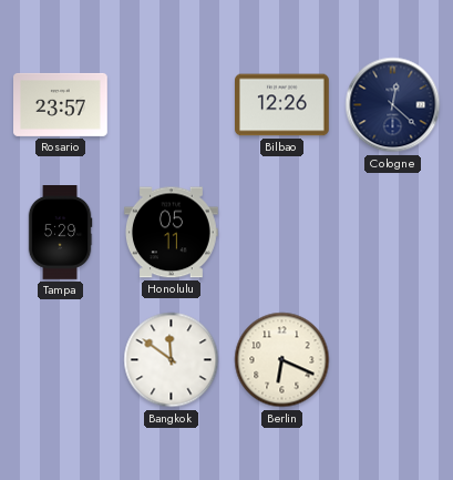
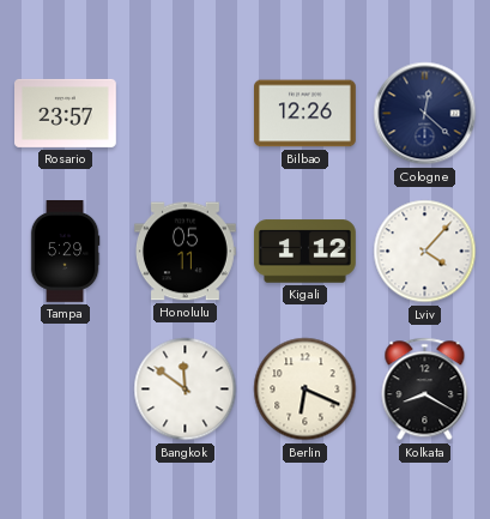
Kigali: none -> 1:12
Lviv: none -> 4:07
Kolkata: none -> 8:20
